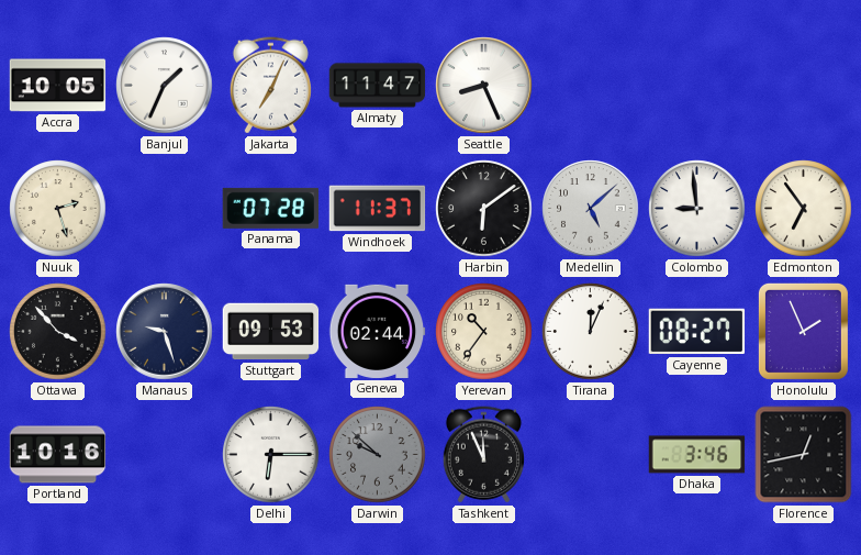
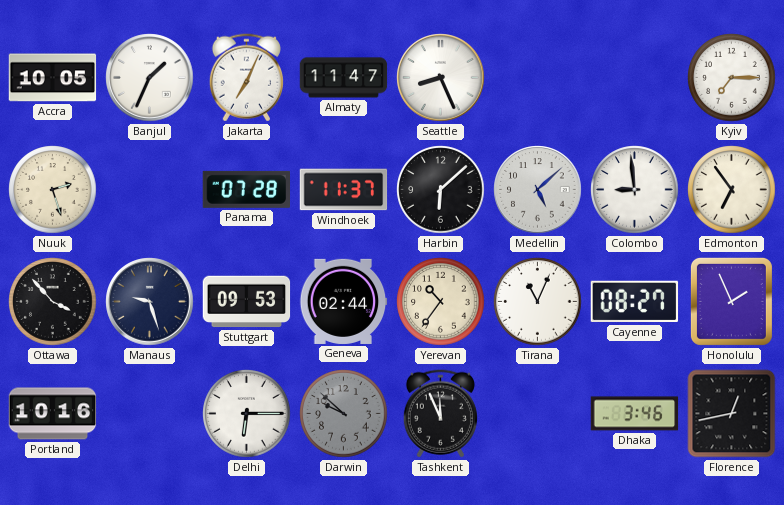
Kyiv: none -> 7:15
Harbin: 6:09 -> 6:08
Tirana: 12:04 -> 11:04
